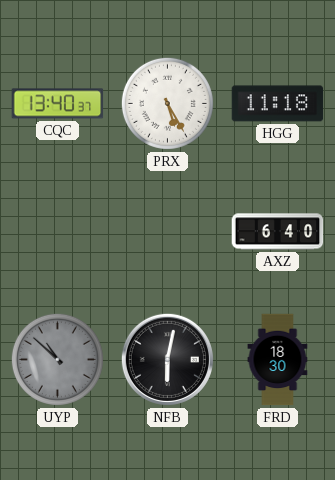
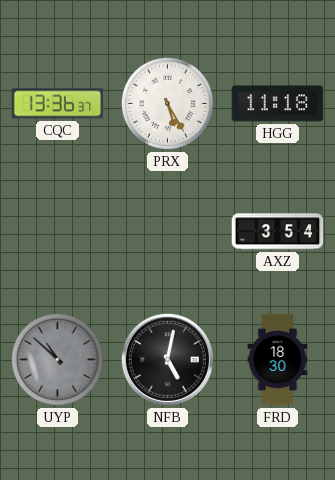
CQC: 13:40 -> 13:36
AXZ: 6:40 -> 3:54
NFB: 6:02 -> 5:02
